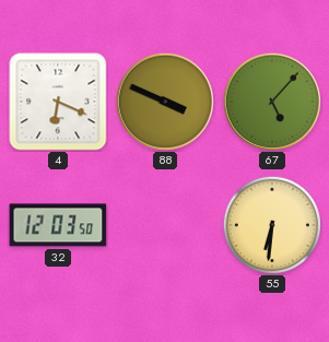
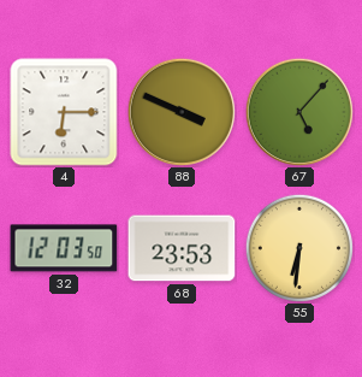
4: 6:19 -> 6:15
68: none -> 23:53
